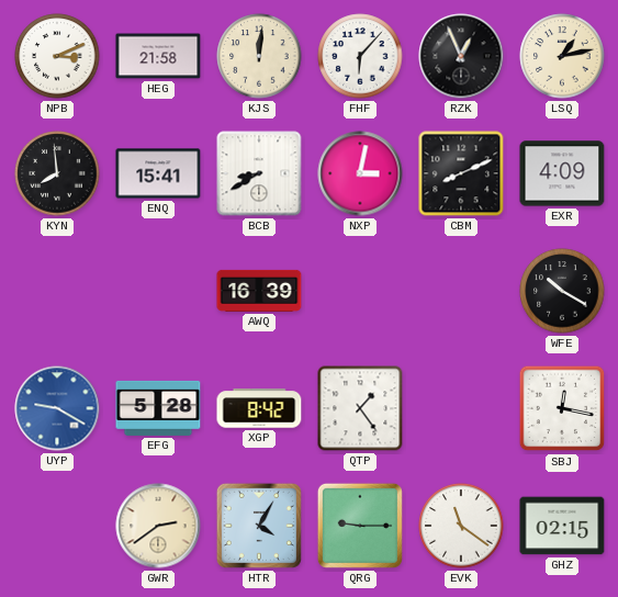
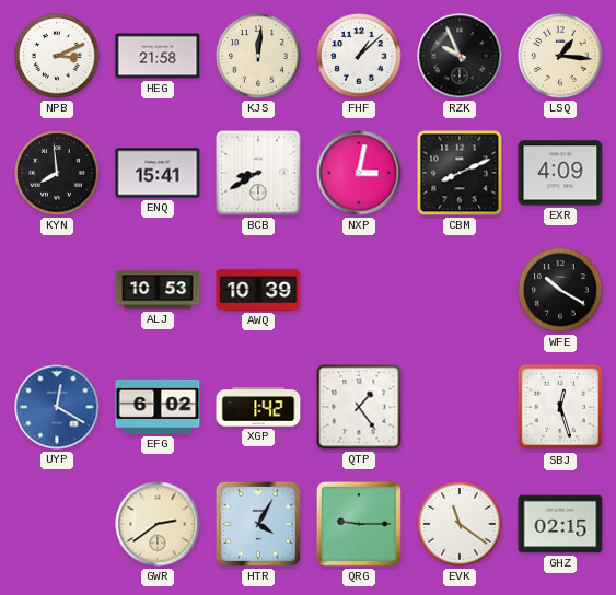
FHF: 6:07 -> 1:08
RZK: 12:56 -> 9:56
LSQ: 1:13 -> 1:16
ALJ: none -> 10:53
AWQ: 16:39 -> 10:39
UYP: 9:20 -> 12:20
EFG: 5:28 -> 6:02
XGP: 8:42 -> 1:42
SBJ: 12:17 -> 12:27
